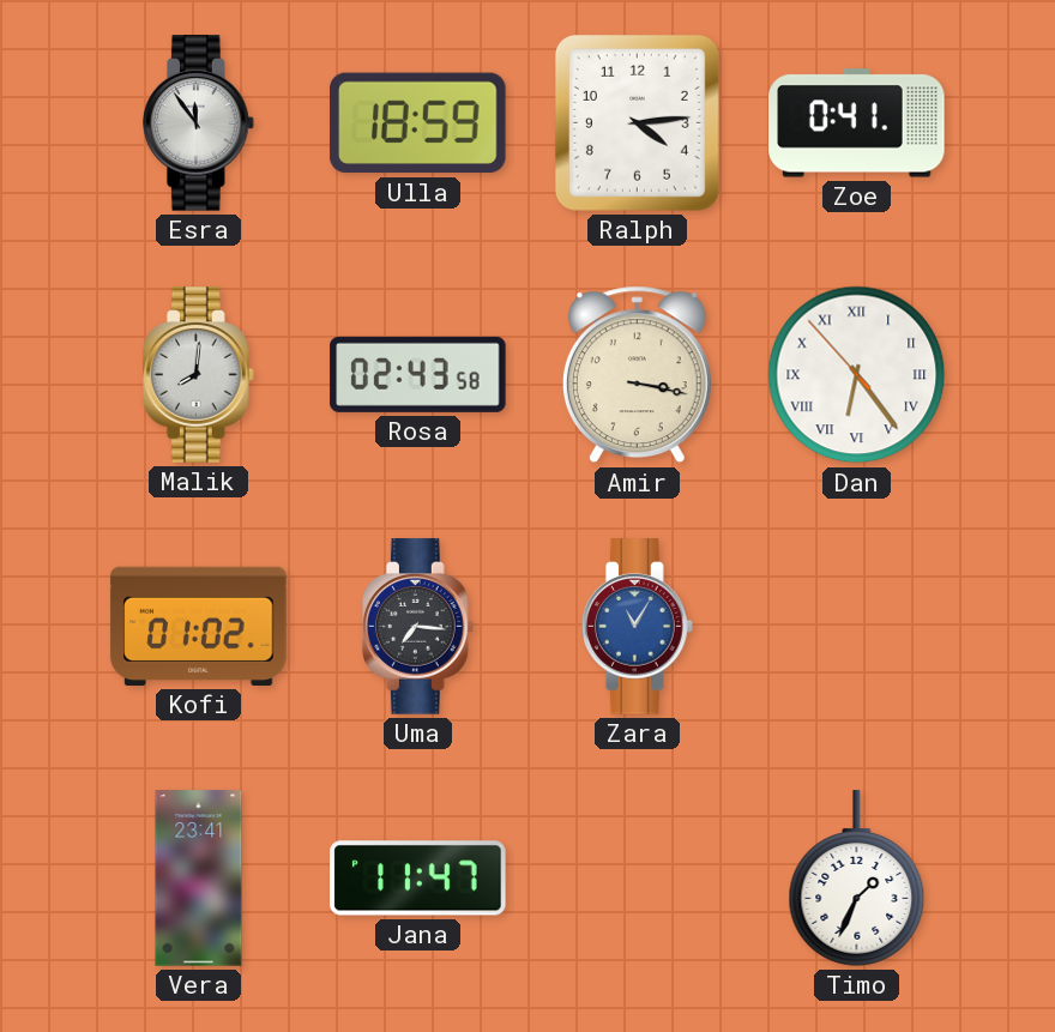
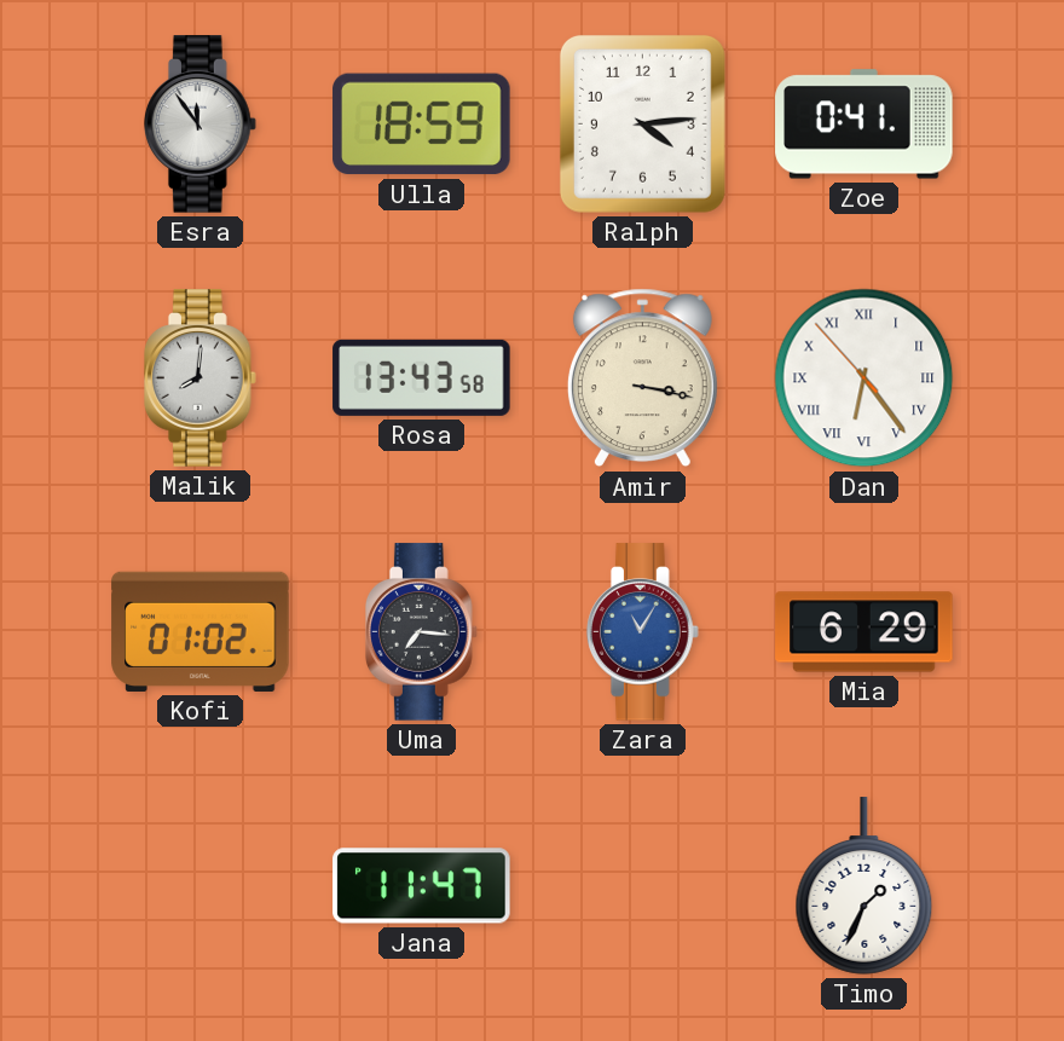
Rosa: 02:43 -> 13:43
Mia: none -> 6:29
Vera: 23:41 -> none
